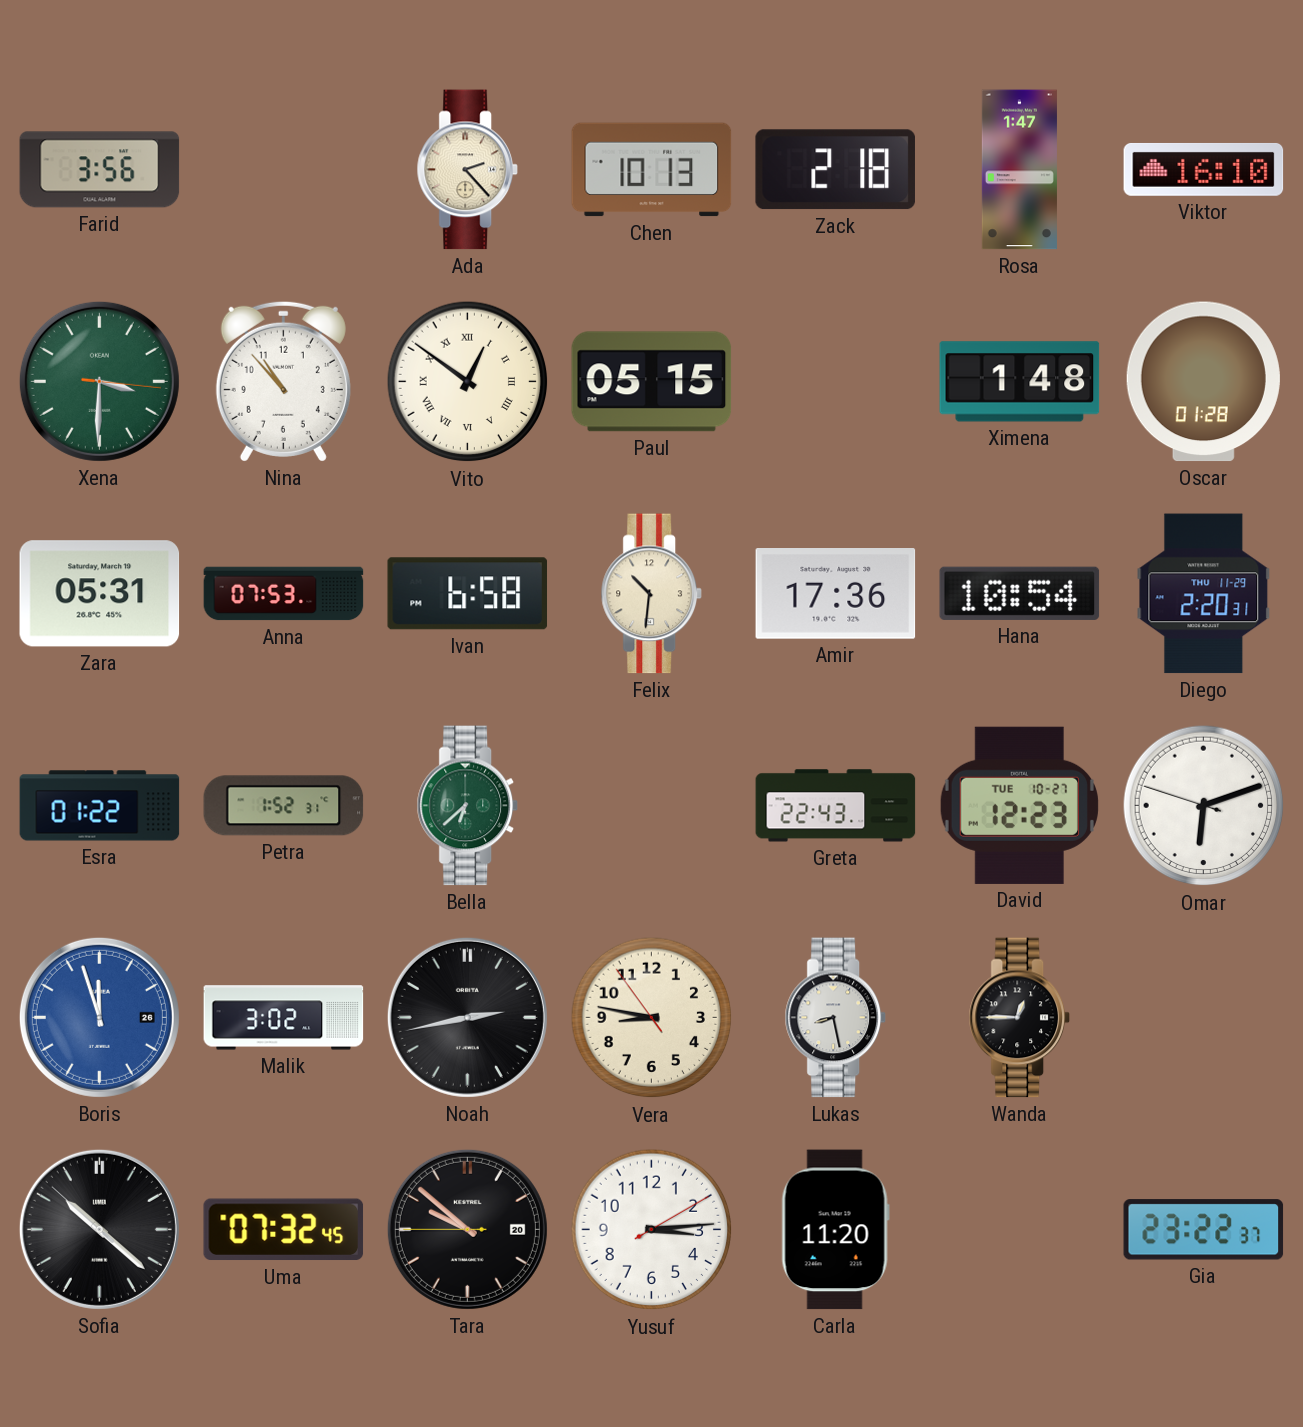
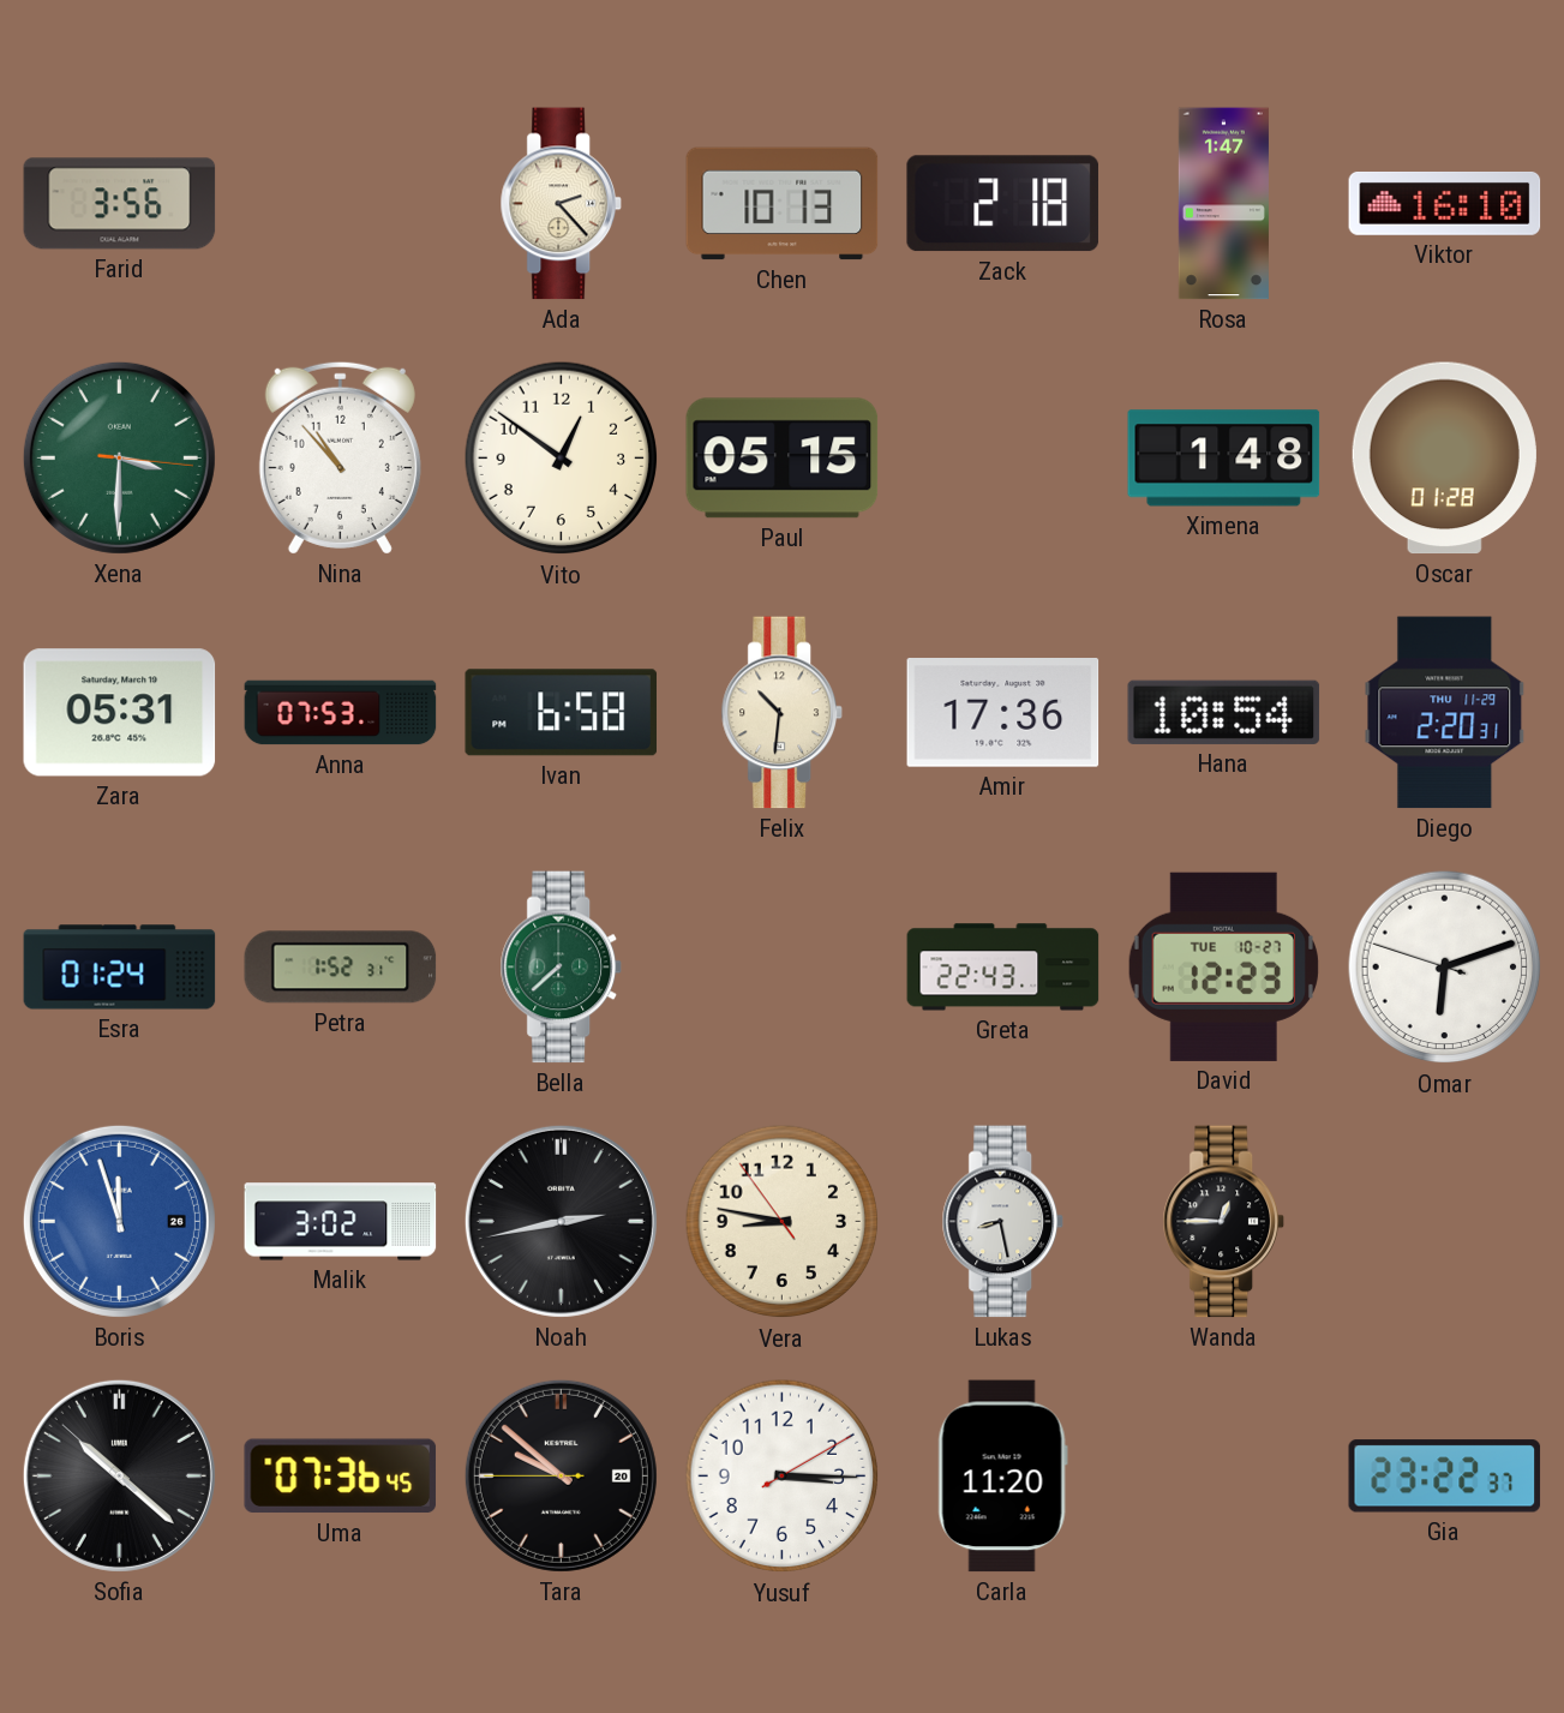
Vito numerals: Roman -> Arabic
Esra: 01:22 -> 01:24
Bella: 6:38 -> 7:38
Uma: 07:32 -> 07:36
Yusuf: 3:14 -> 3:15
